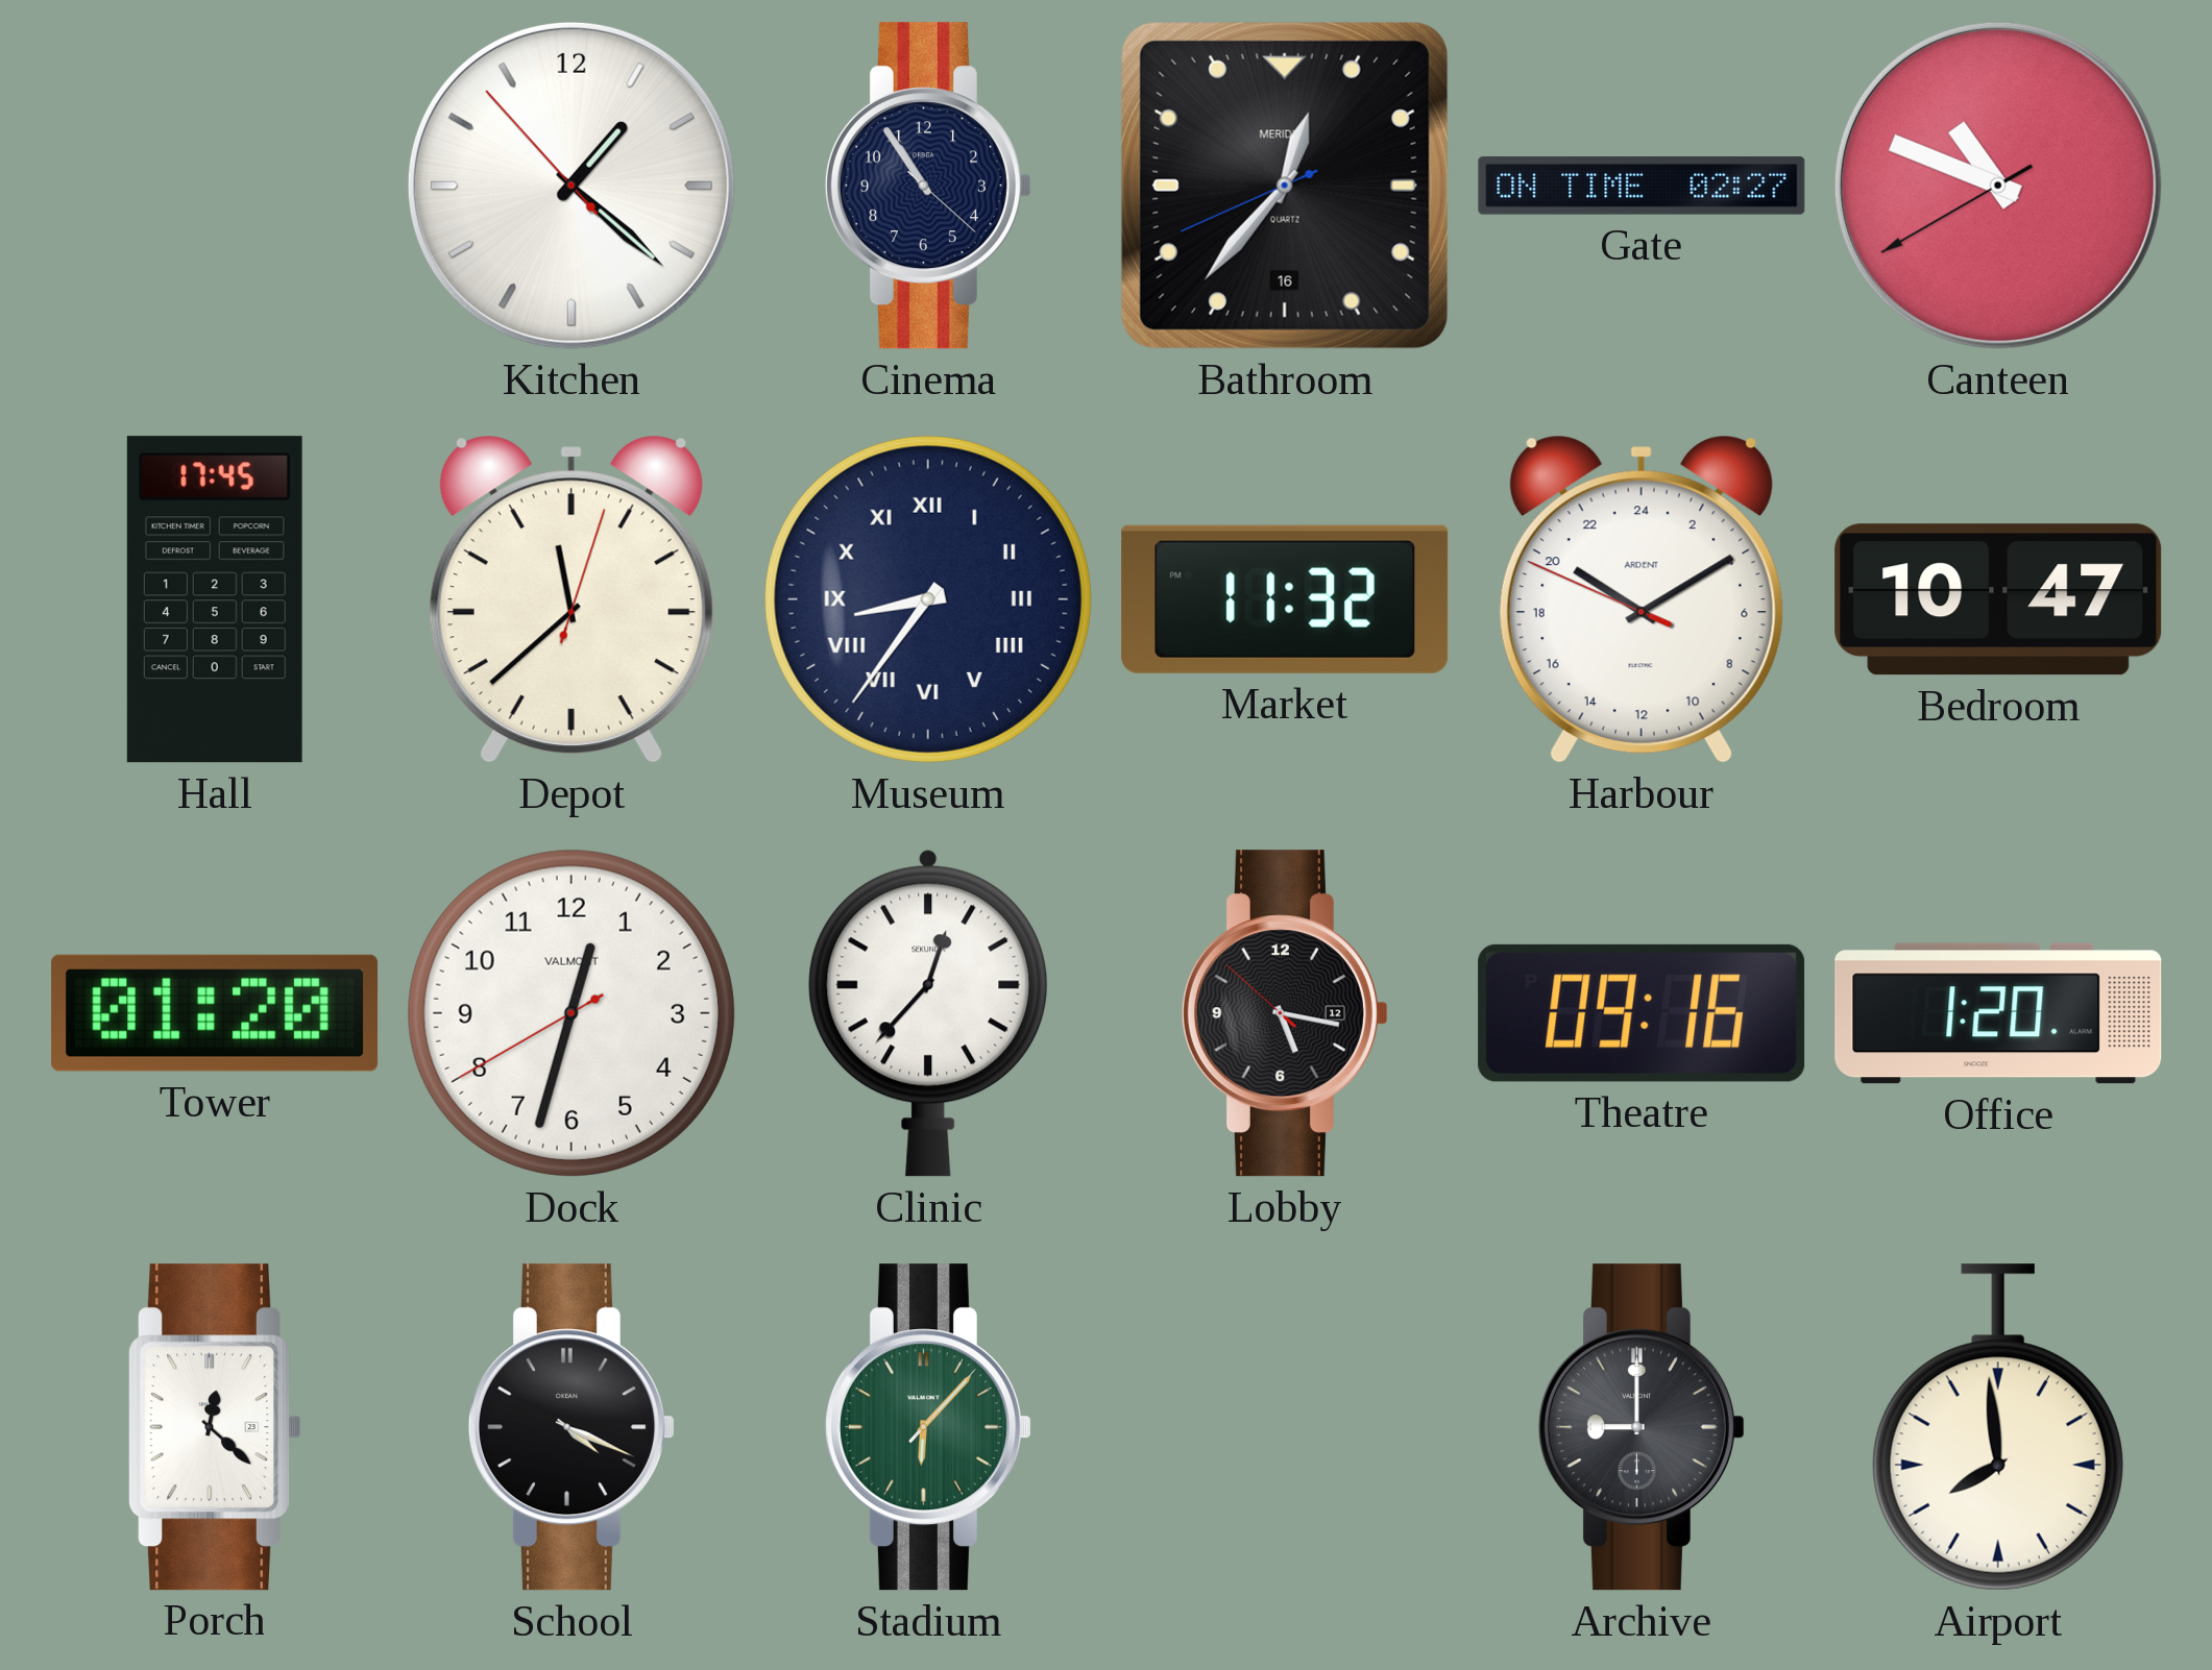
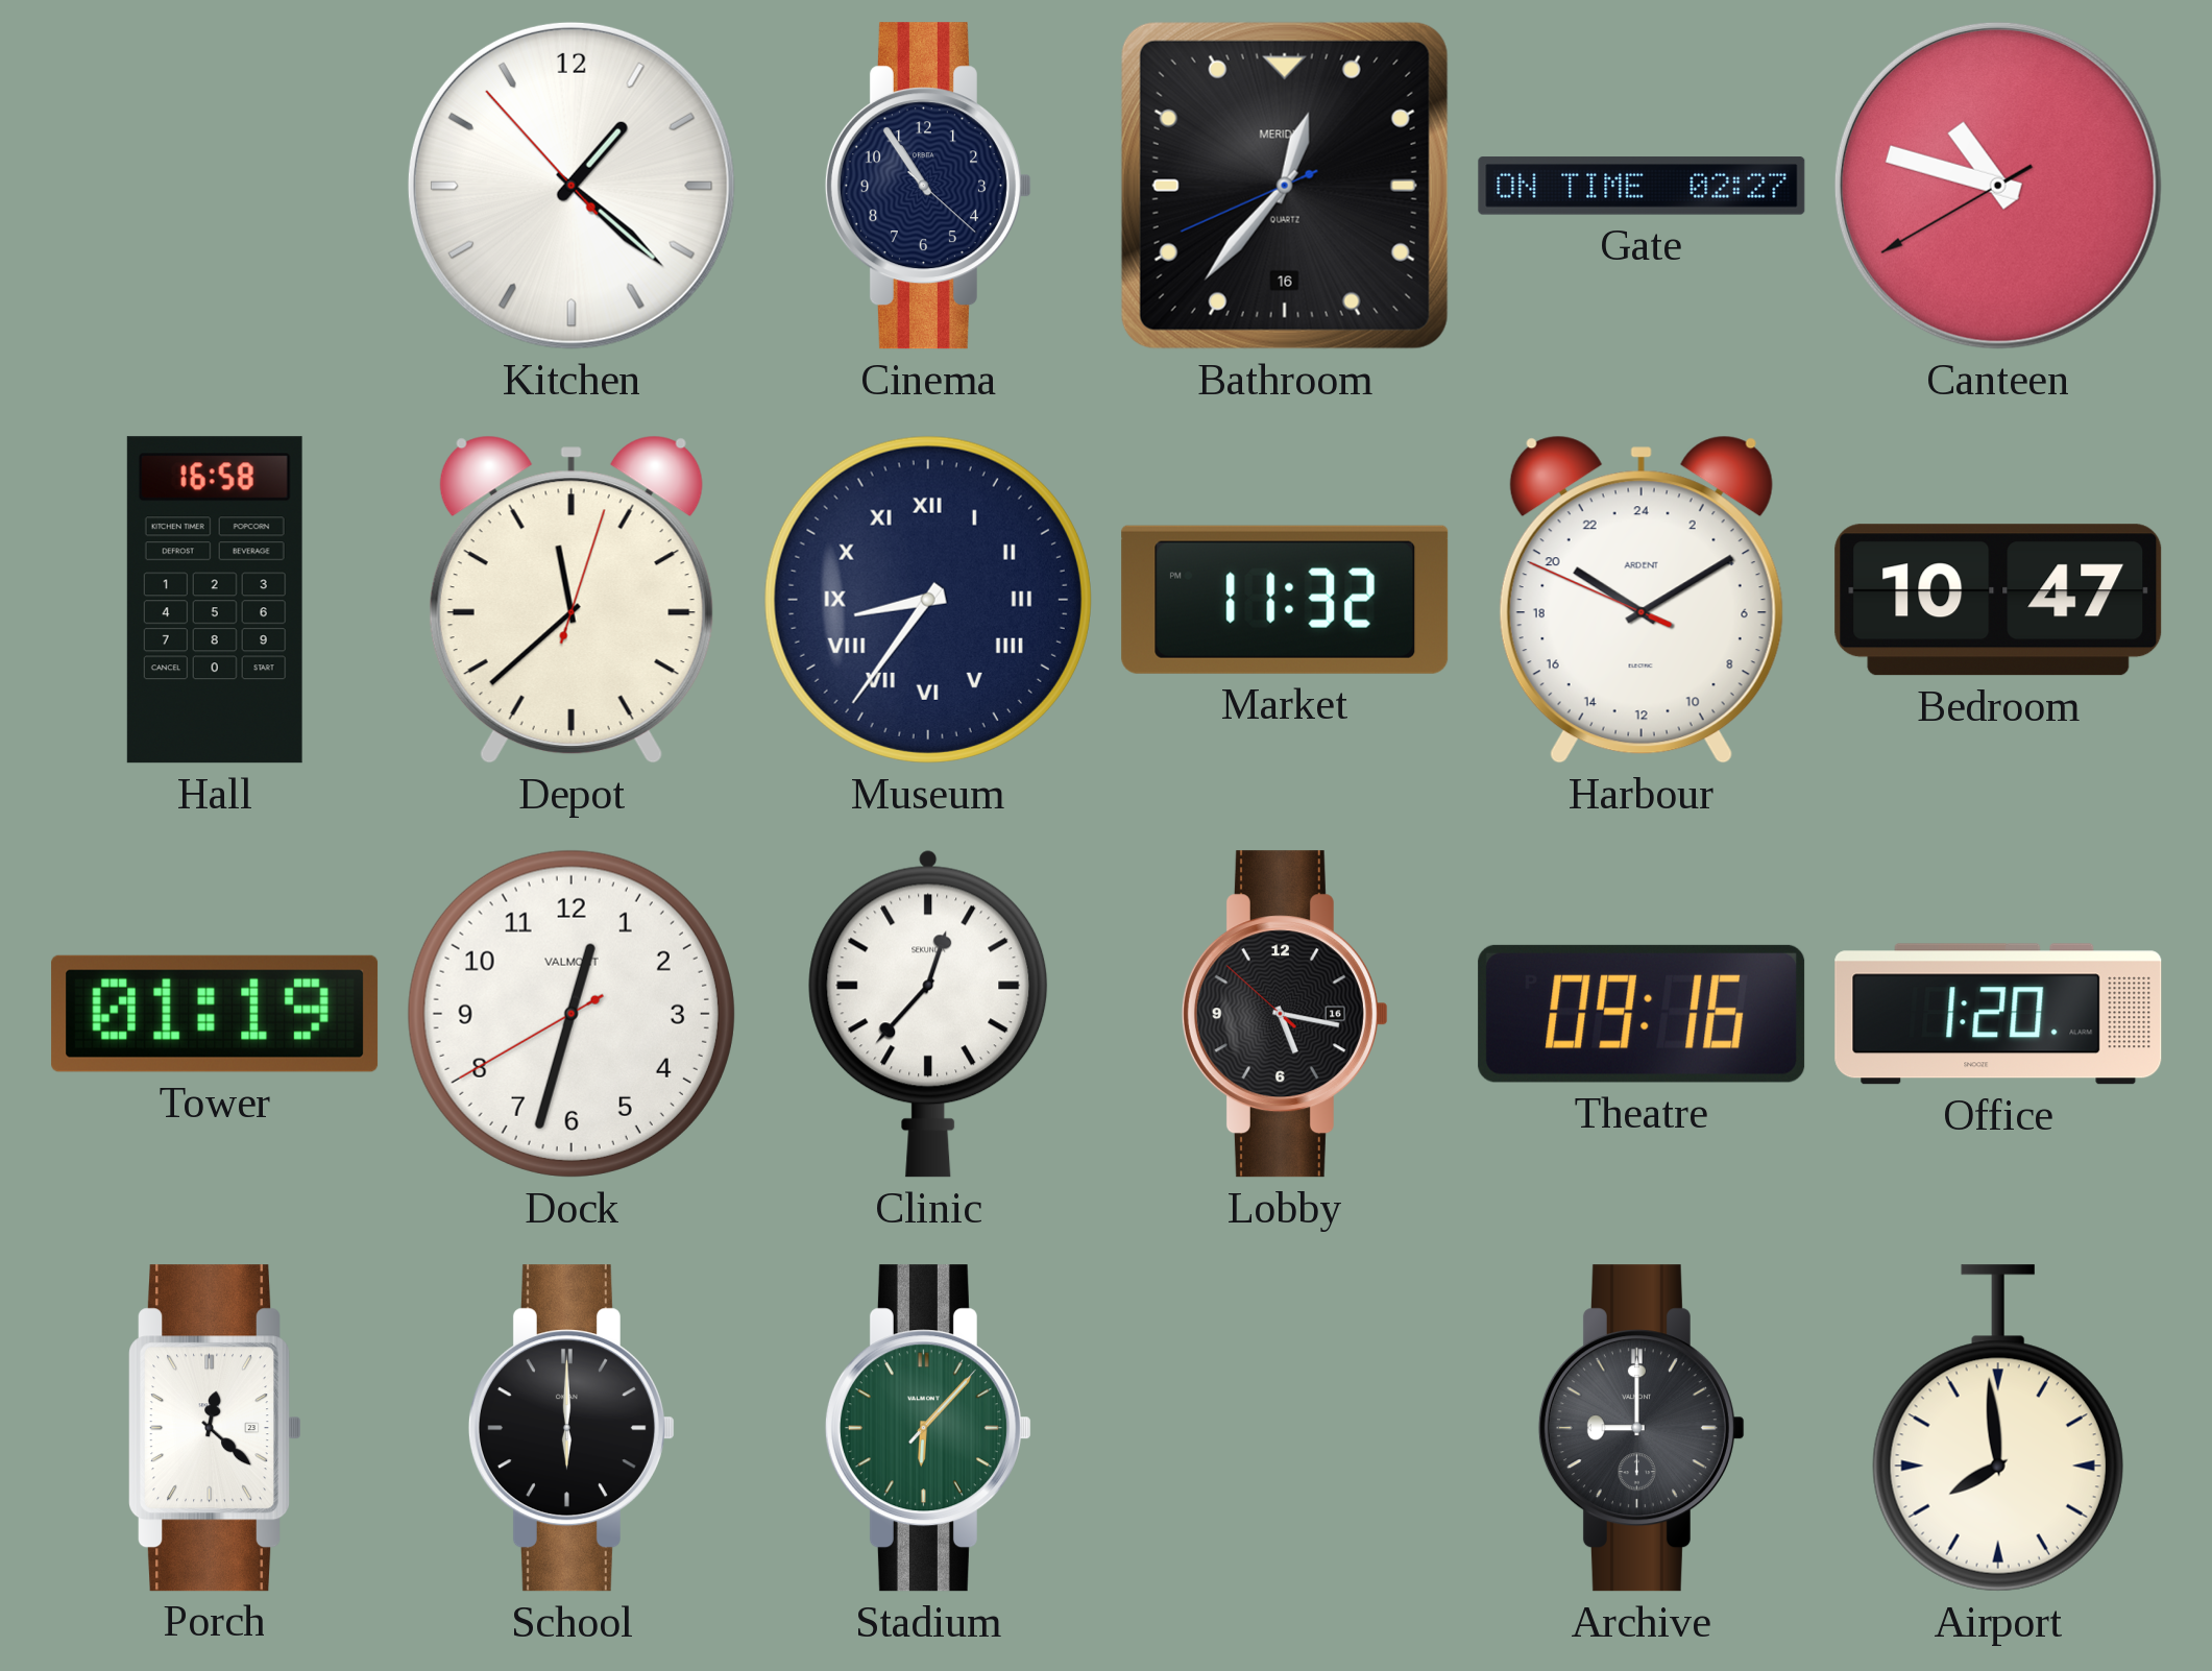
Canteen: 10:48 -> 10:47
Hall: 17:45 -> 16:58
Tower: 01:20 -> 01:19
Lobby date: 12 -> 16
School: 4:19 -> 6:00
